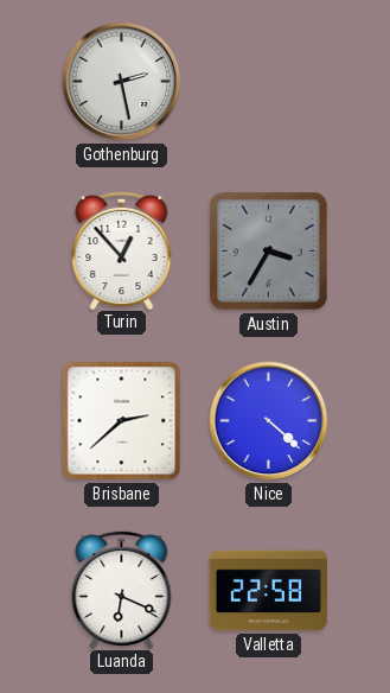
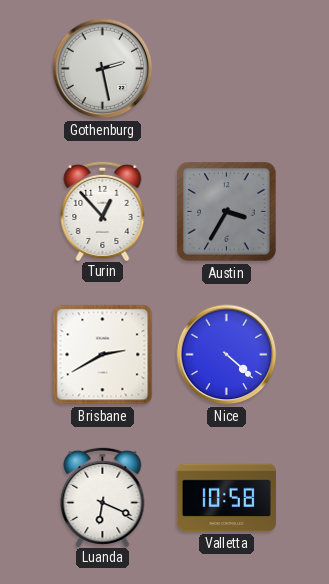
Brisbane: 2:38 -> 2:40
Valletta: 22:58 -> 10:58
